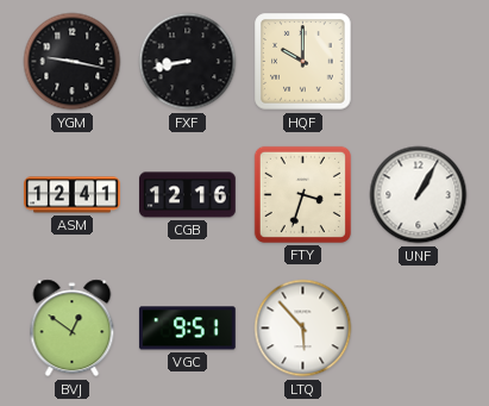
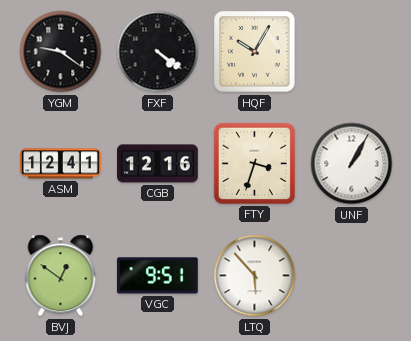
YGM: 9:17 -> 9:21
FXF: 8:43 -> 4:21
HQF: 10:00 -> 10:05
